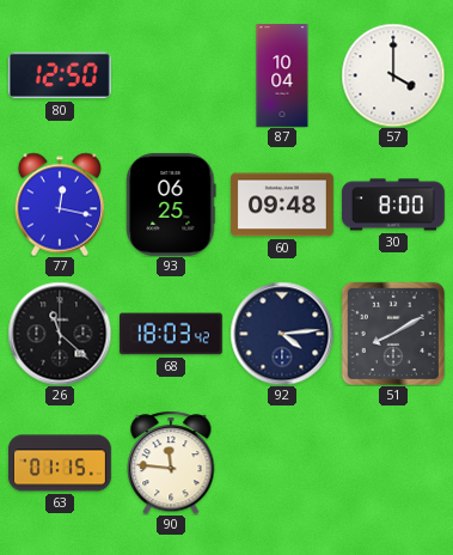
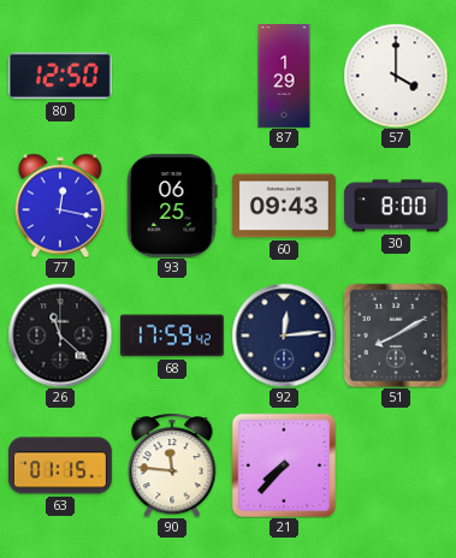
87: 10:04 -> 1:29
60: 09:48 -> 09:43
68: 18:03 -> 17:59
92: 4:14 -> 12:14
21: none -> 7:37
